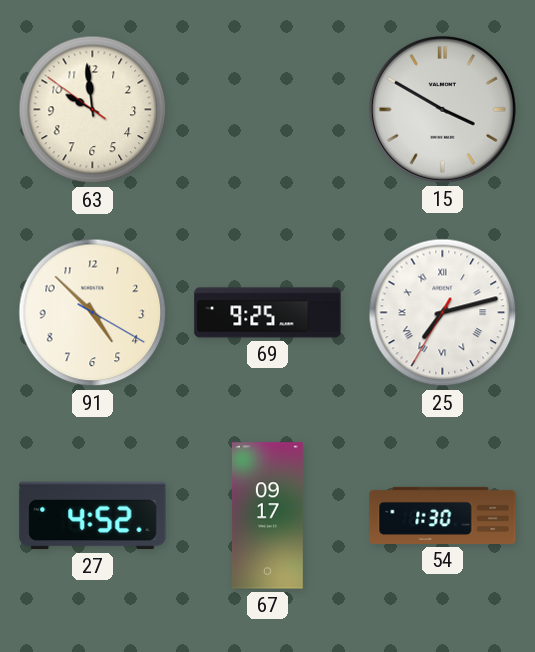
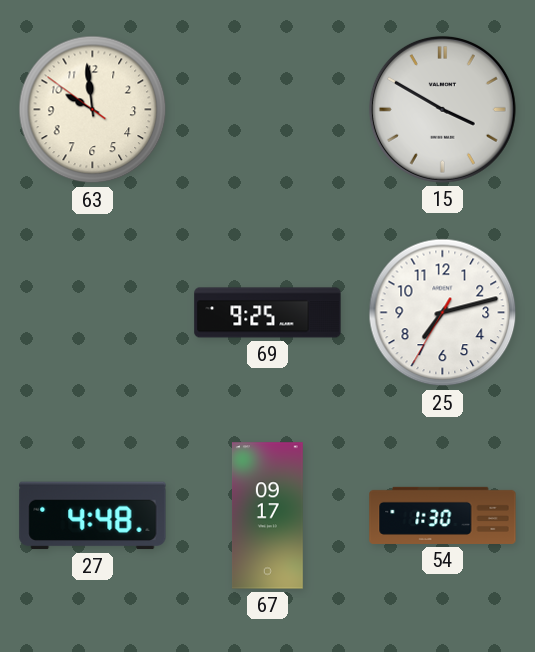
91: 4:52 -> none
25 numerals: Roman -> Arabic
27: 4:52 -> 4:48
